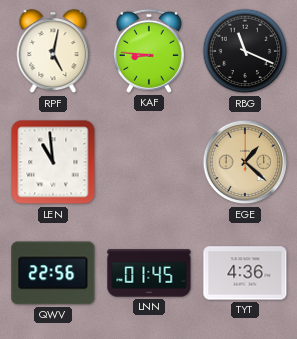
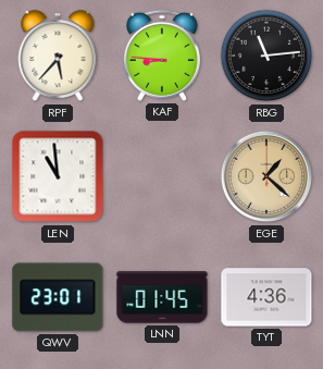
RPF: 5:02 -> 5:37
RBG: 11:19 -> 11:14
QWV: 22:56 -> 23:01
